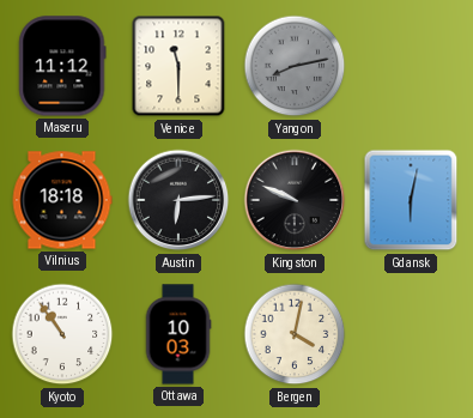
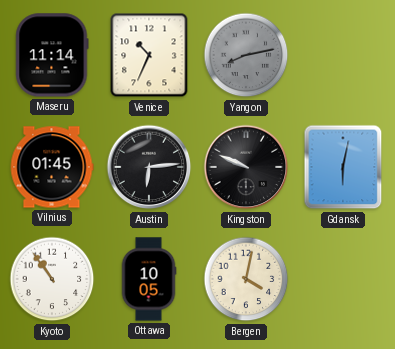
Maseru: 11:12 -> 11:14
Venice: 11:30 -> 10:34
Vilnius: 18:18 -> 01:45
Ottawa: 10:03 -> 10:05
